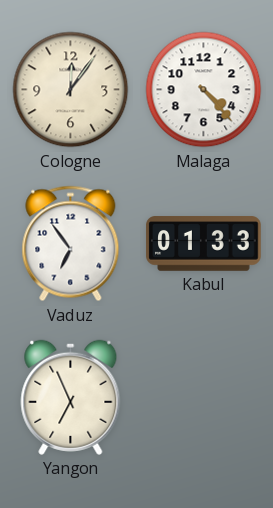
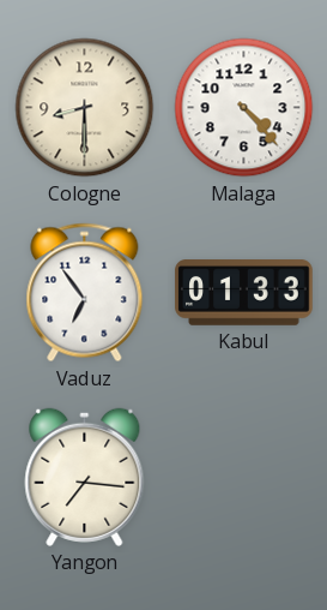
Cologne: 12:06 -> 8:30
Yangon: 6:56 -> 7:16
